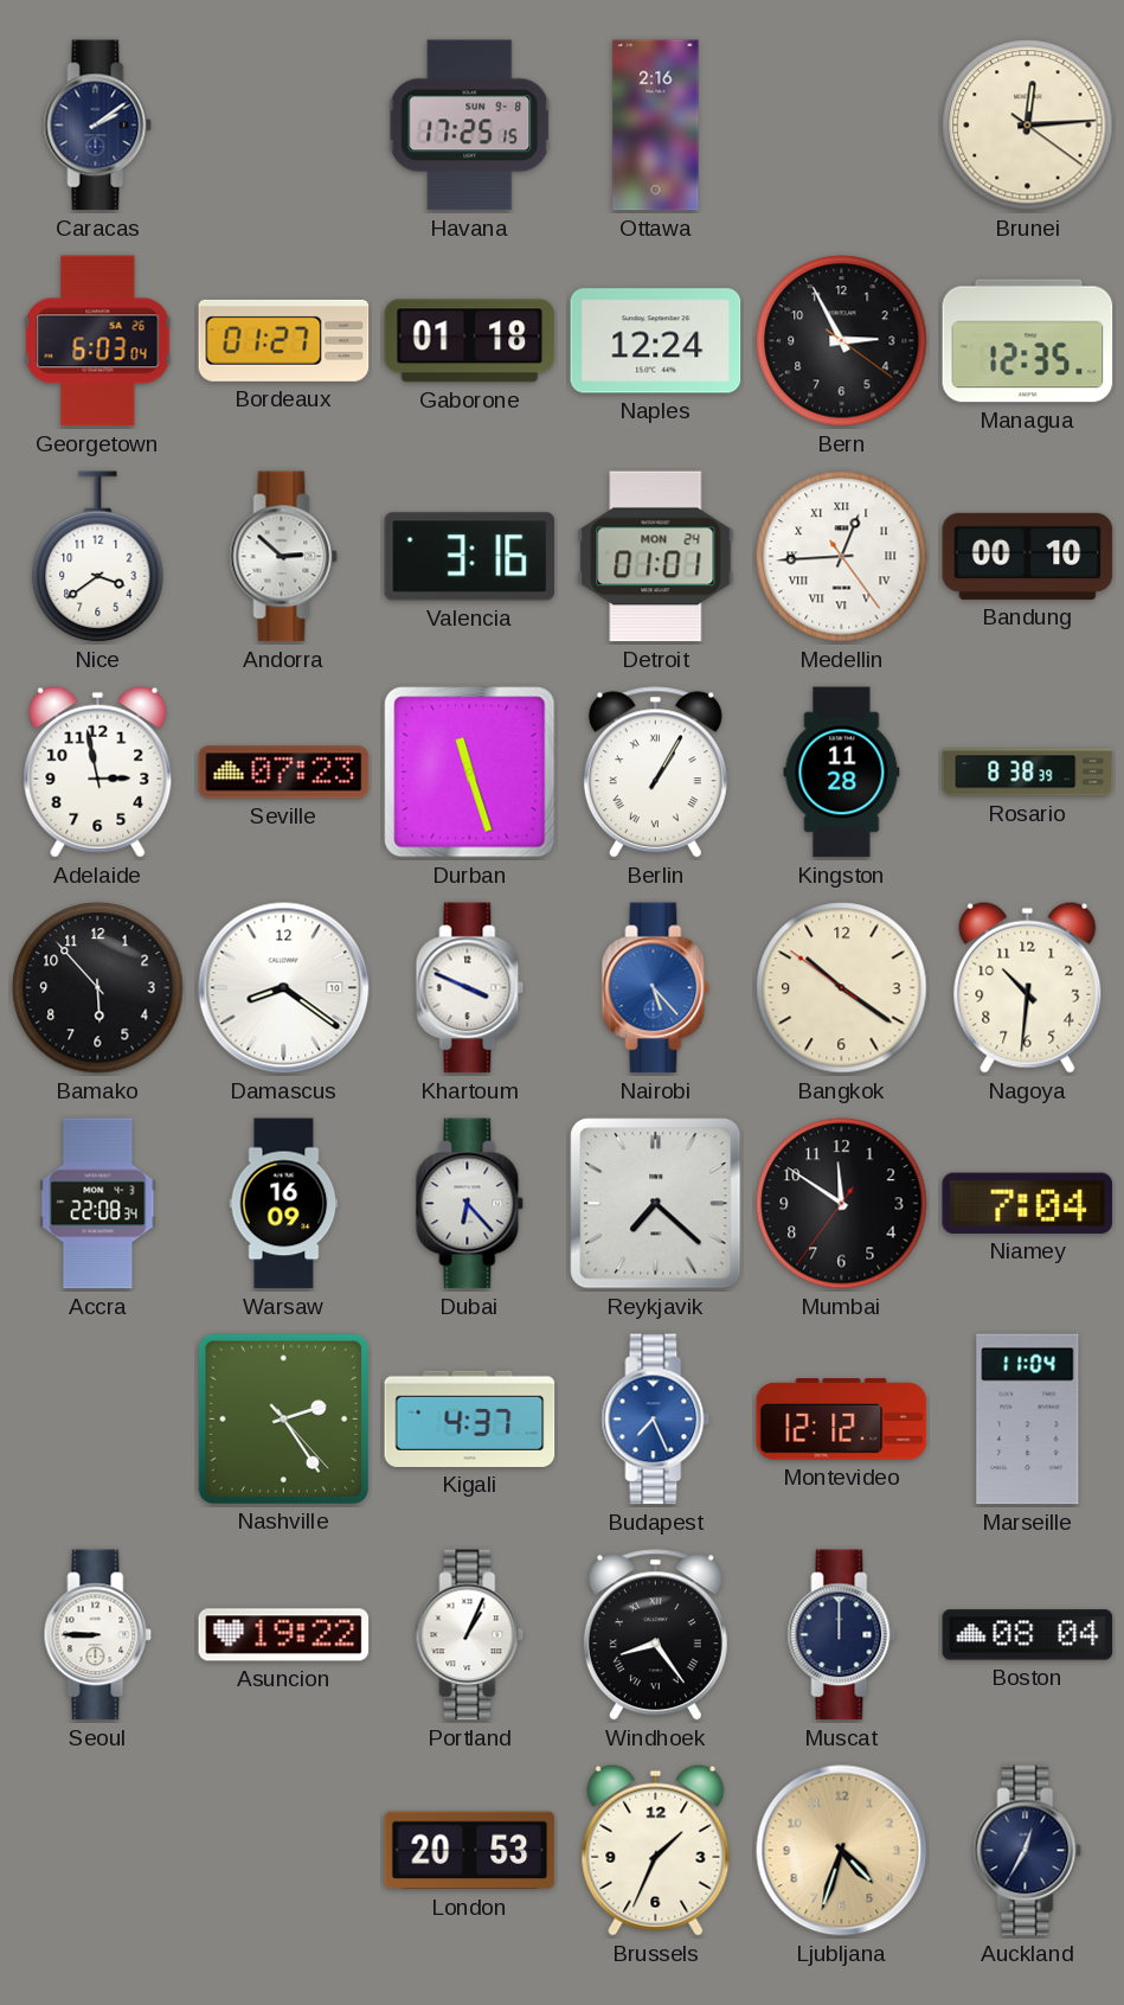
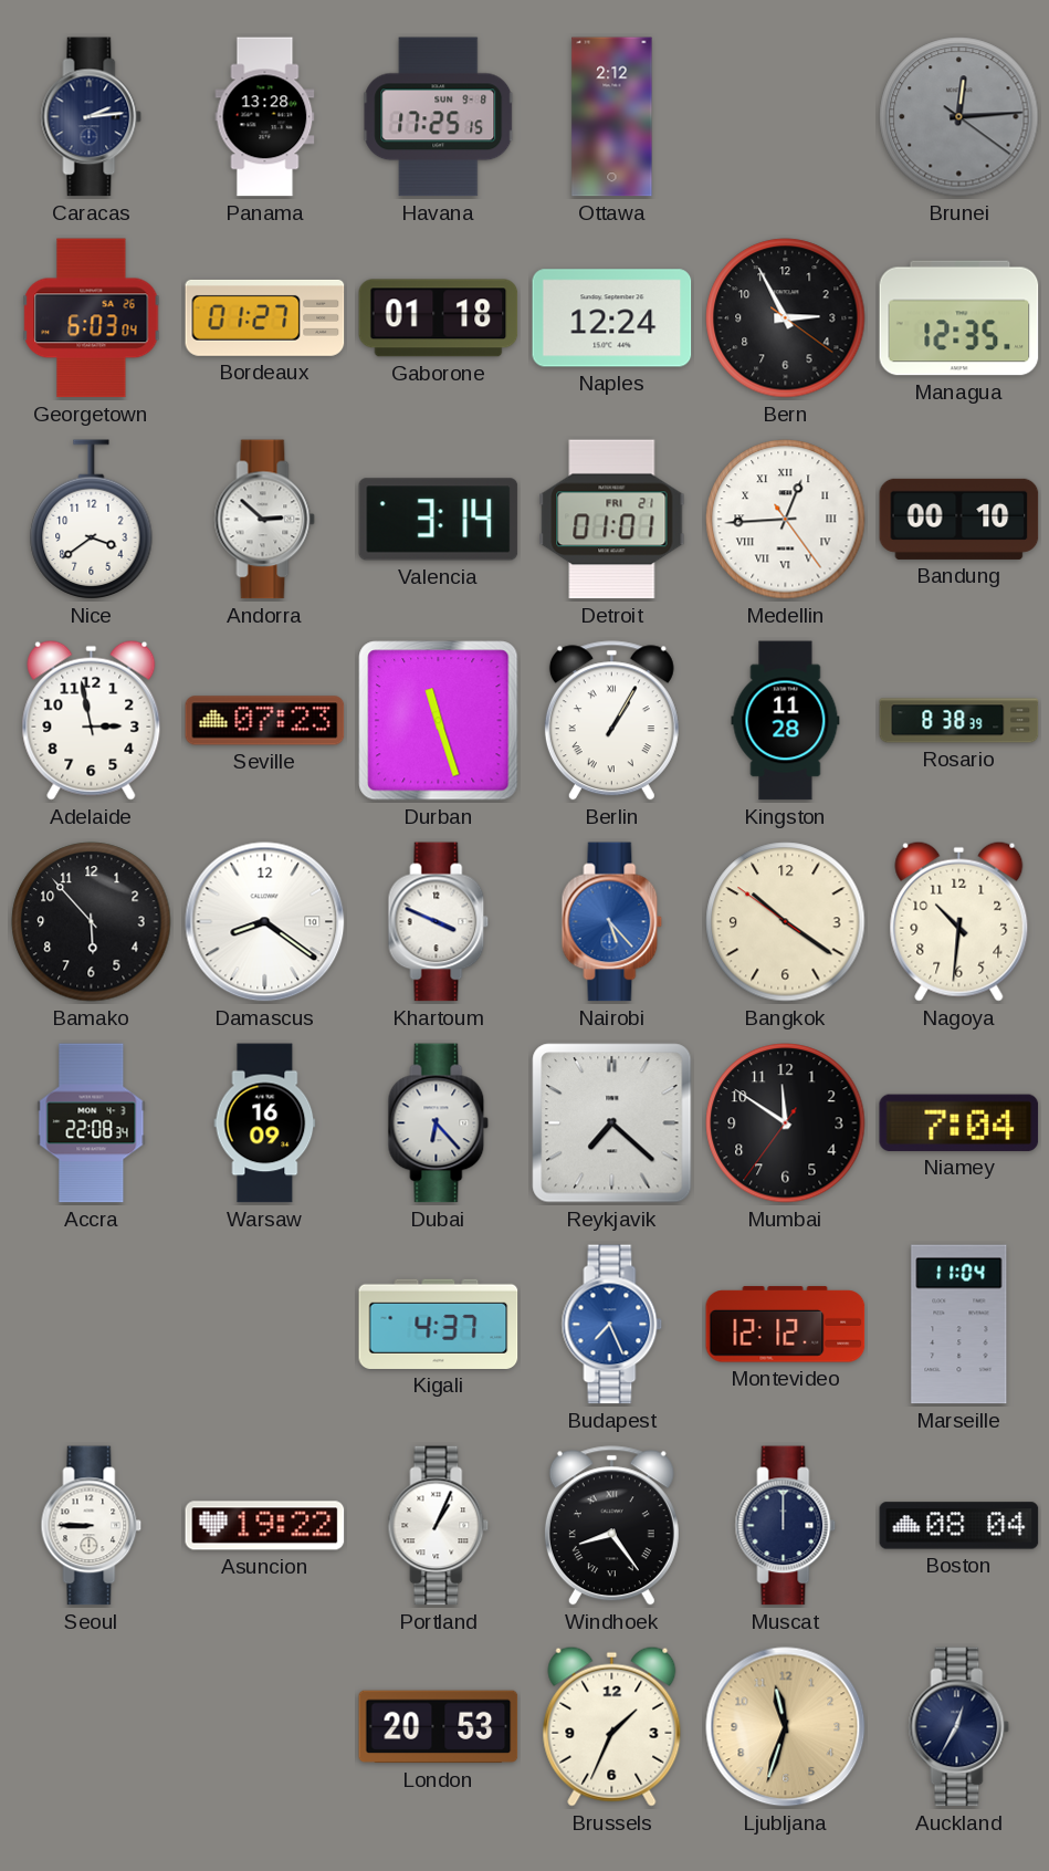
Caracas: 2:09 -> 2:14
Panama: none -> 13:28
Ottawa: 2:16 -> 2:12
Brunei dial: cream -> grey
Valencia: 3:16 -> 3:14
Detroit date: MON 24 -> FRI 21
Nashville: 2:24 -> none
Ljubljana: 4:33 -> 11:33
